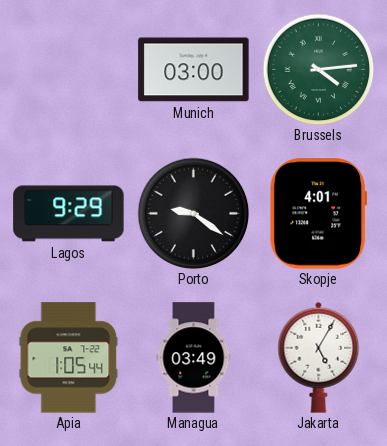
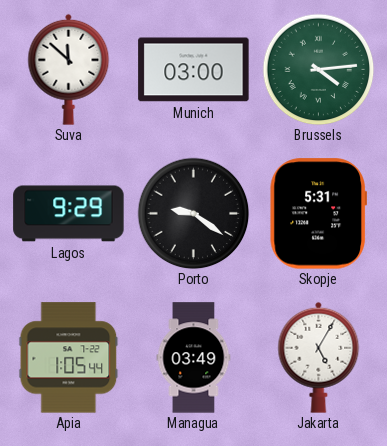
Suva: none -> 11:52
Skopje: 4:01 -> 5:31
